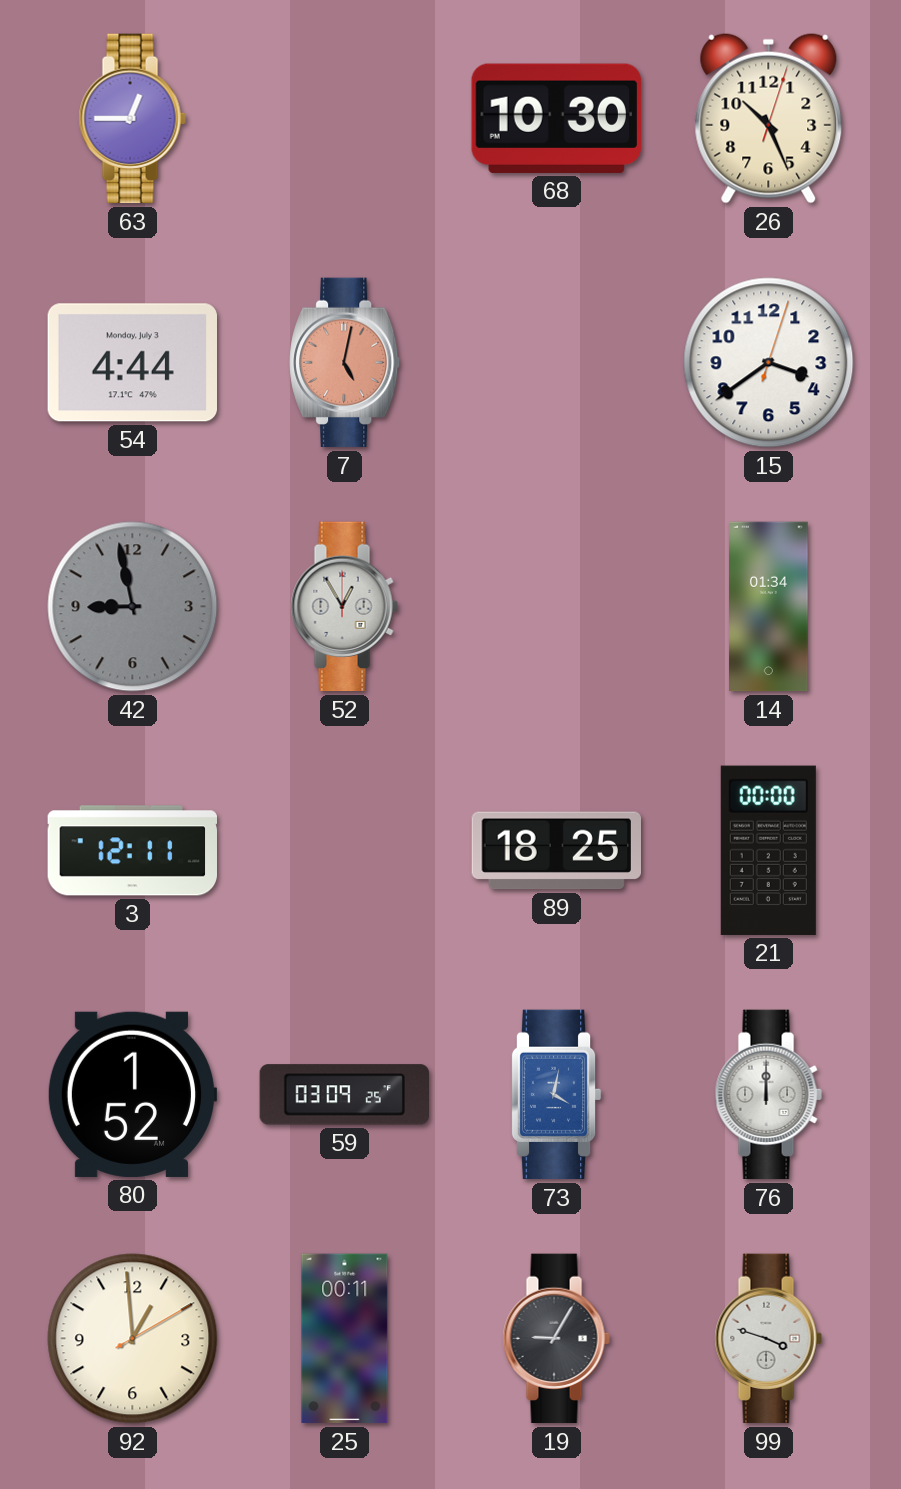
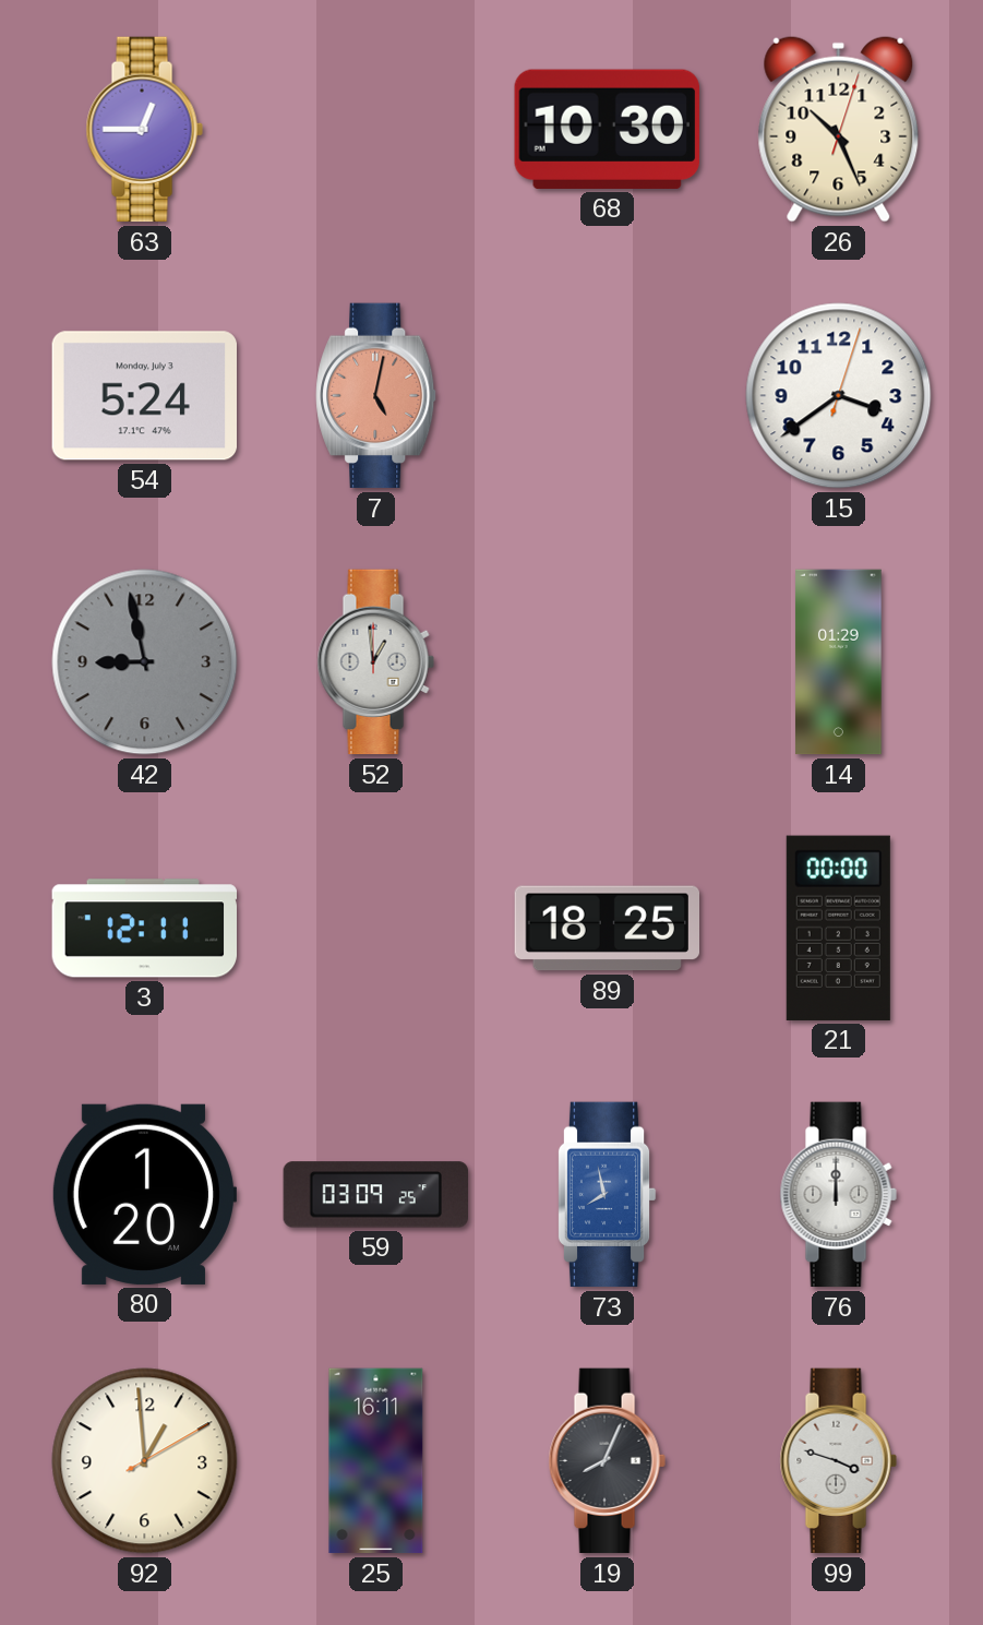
54: 4:44 -> 5:24
52: 12:55 -> 12:59
14: 01:34 -> 01:29
80: 1:52 -> 1:20
73: 4:02 -> 7:58
25: 00:11 -> 16:11
19: 9:05 -> 8:04
